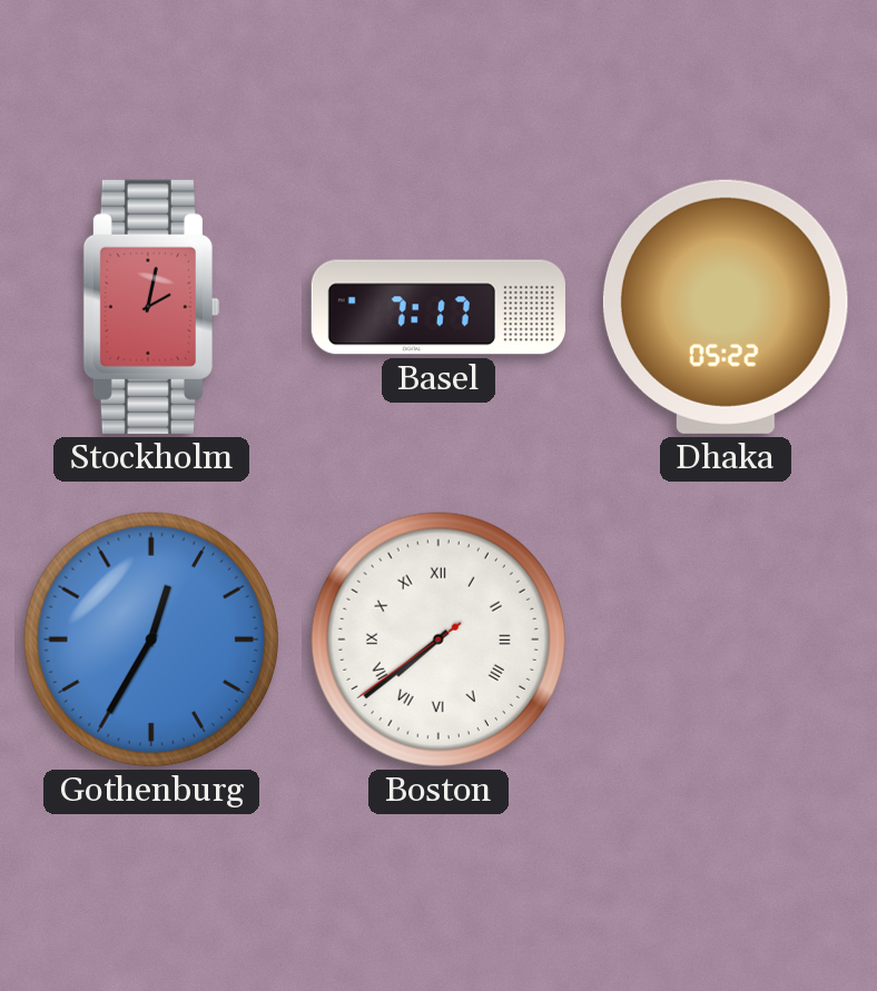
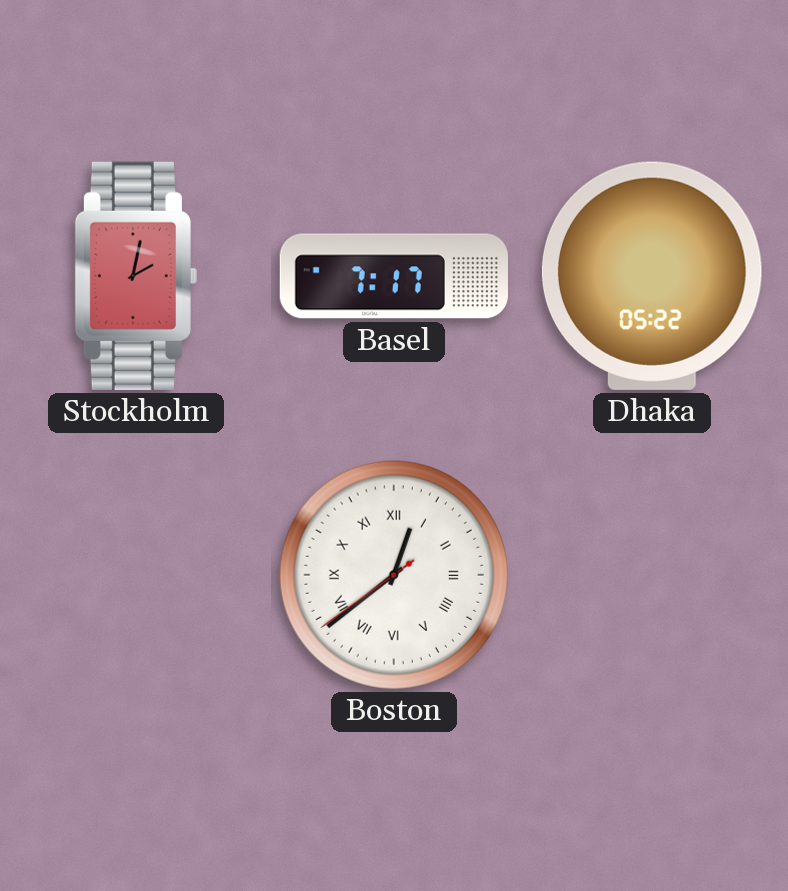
Gothenburg: 12:35 -> none
Boston: 7:38 -> 12:38
